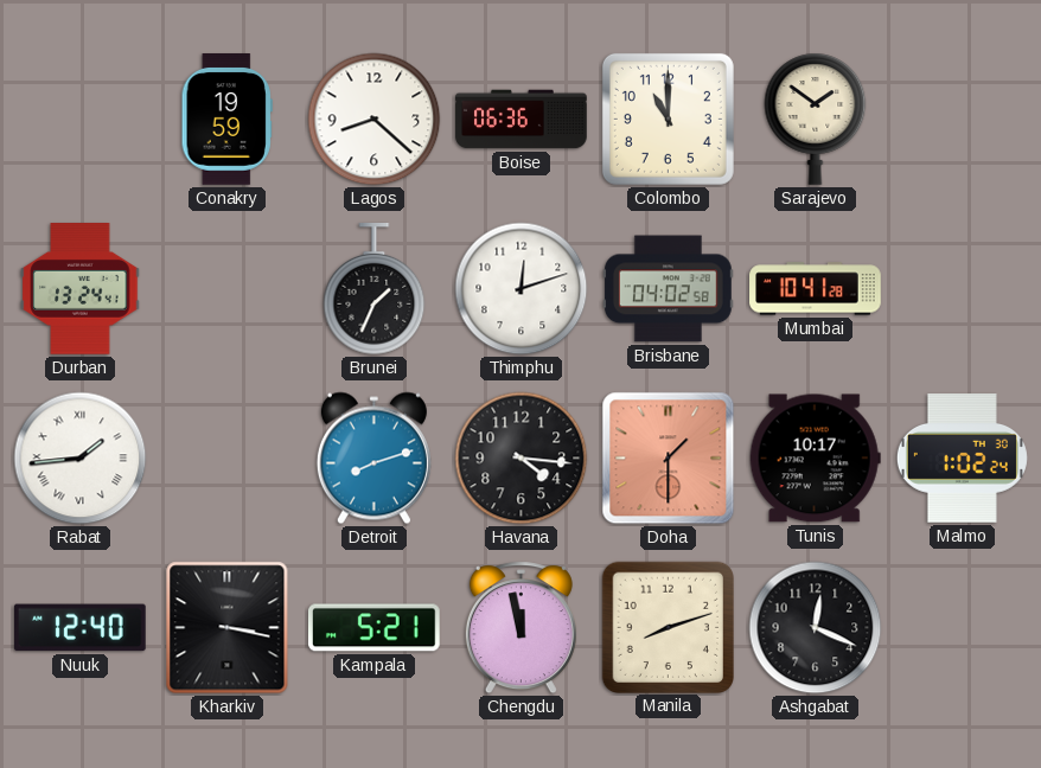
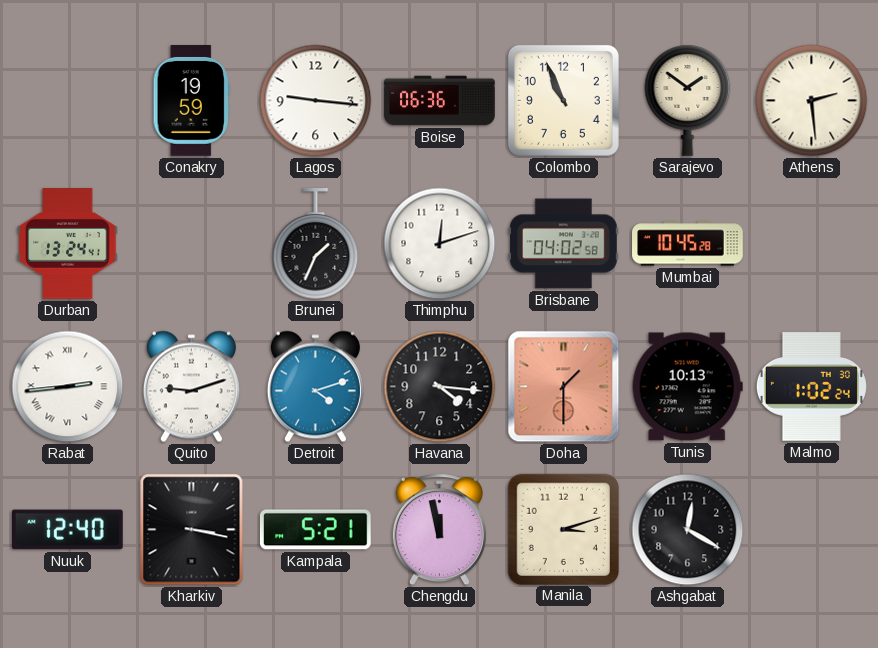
Lagos: 8:22 -> 9:16
Colombo: 11:00 -> 10:56
Athens: none -> 2:29
Mumbai: 10:41 -> 10:45
Rabat: 1:44 -> 2:44
Quito: none -> 9:12
Detroit: 8:12 -> 4:12
Tunis: 10:17 -> 10:13
Manila: 8:12 -> 3:12
Ashgabat: 12:19 -> 12:20
